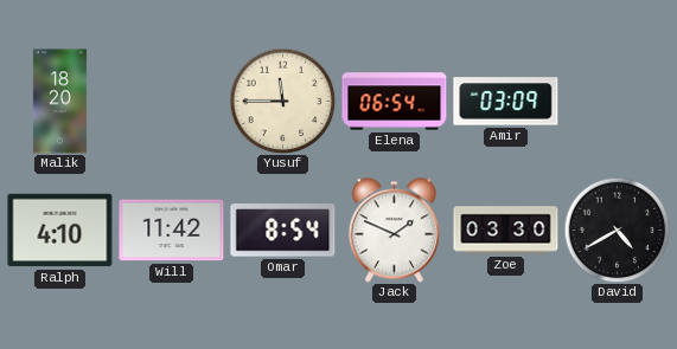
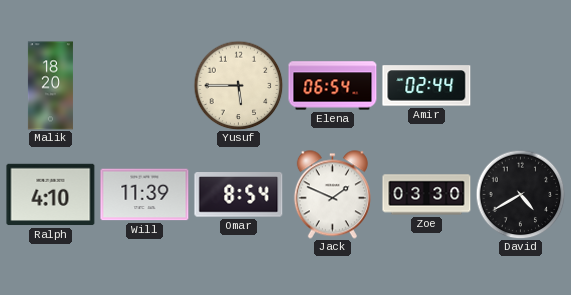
Yusuf: 11:45 -> 5:45
Amir: 03:09 -> 02:44
Will: 11:42 -> 11:39
